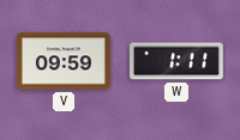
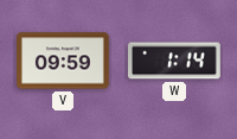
W: 1:11 -> 1:14
